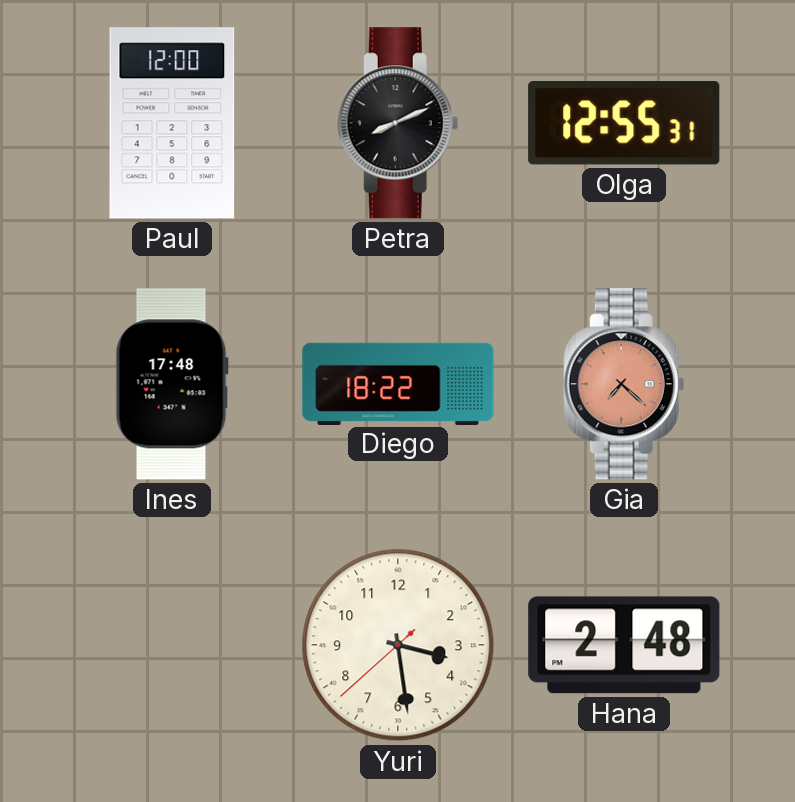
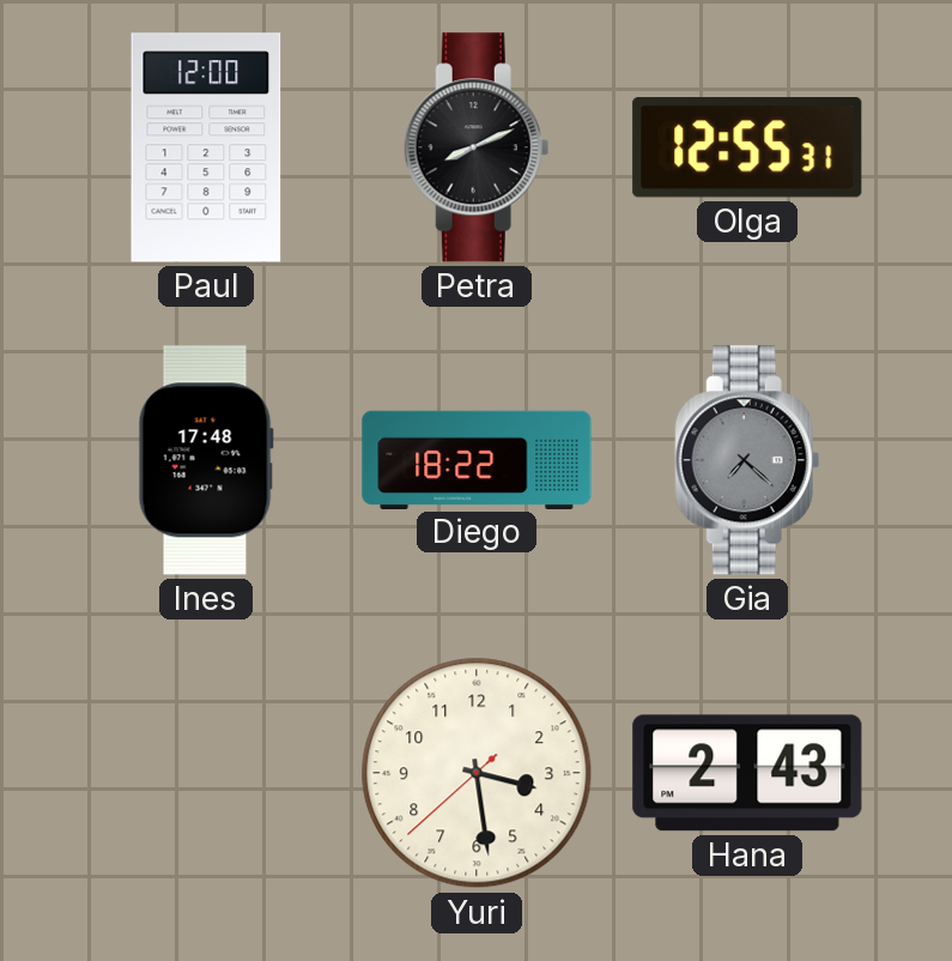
Gia dial: salmon -> grey
Hana: 2:48 -> 2:43
